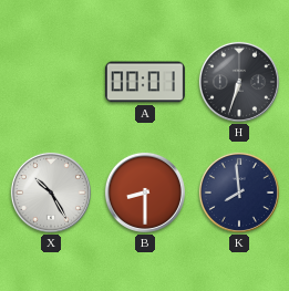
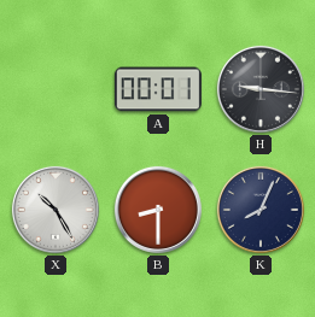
H: 6:33 -> 9:16
K: 7:59 -> 8:04
